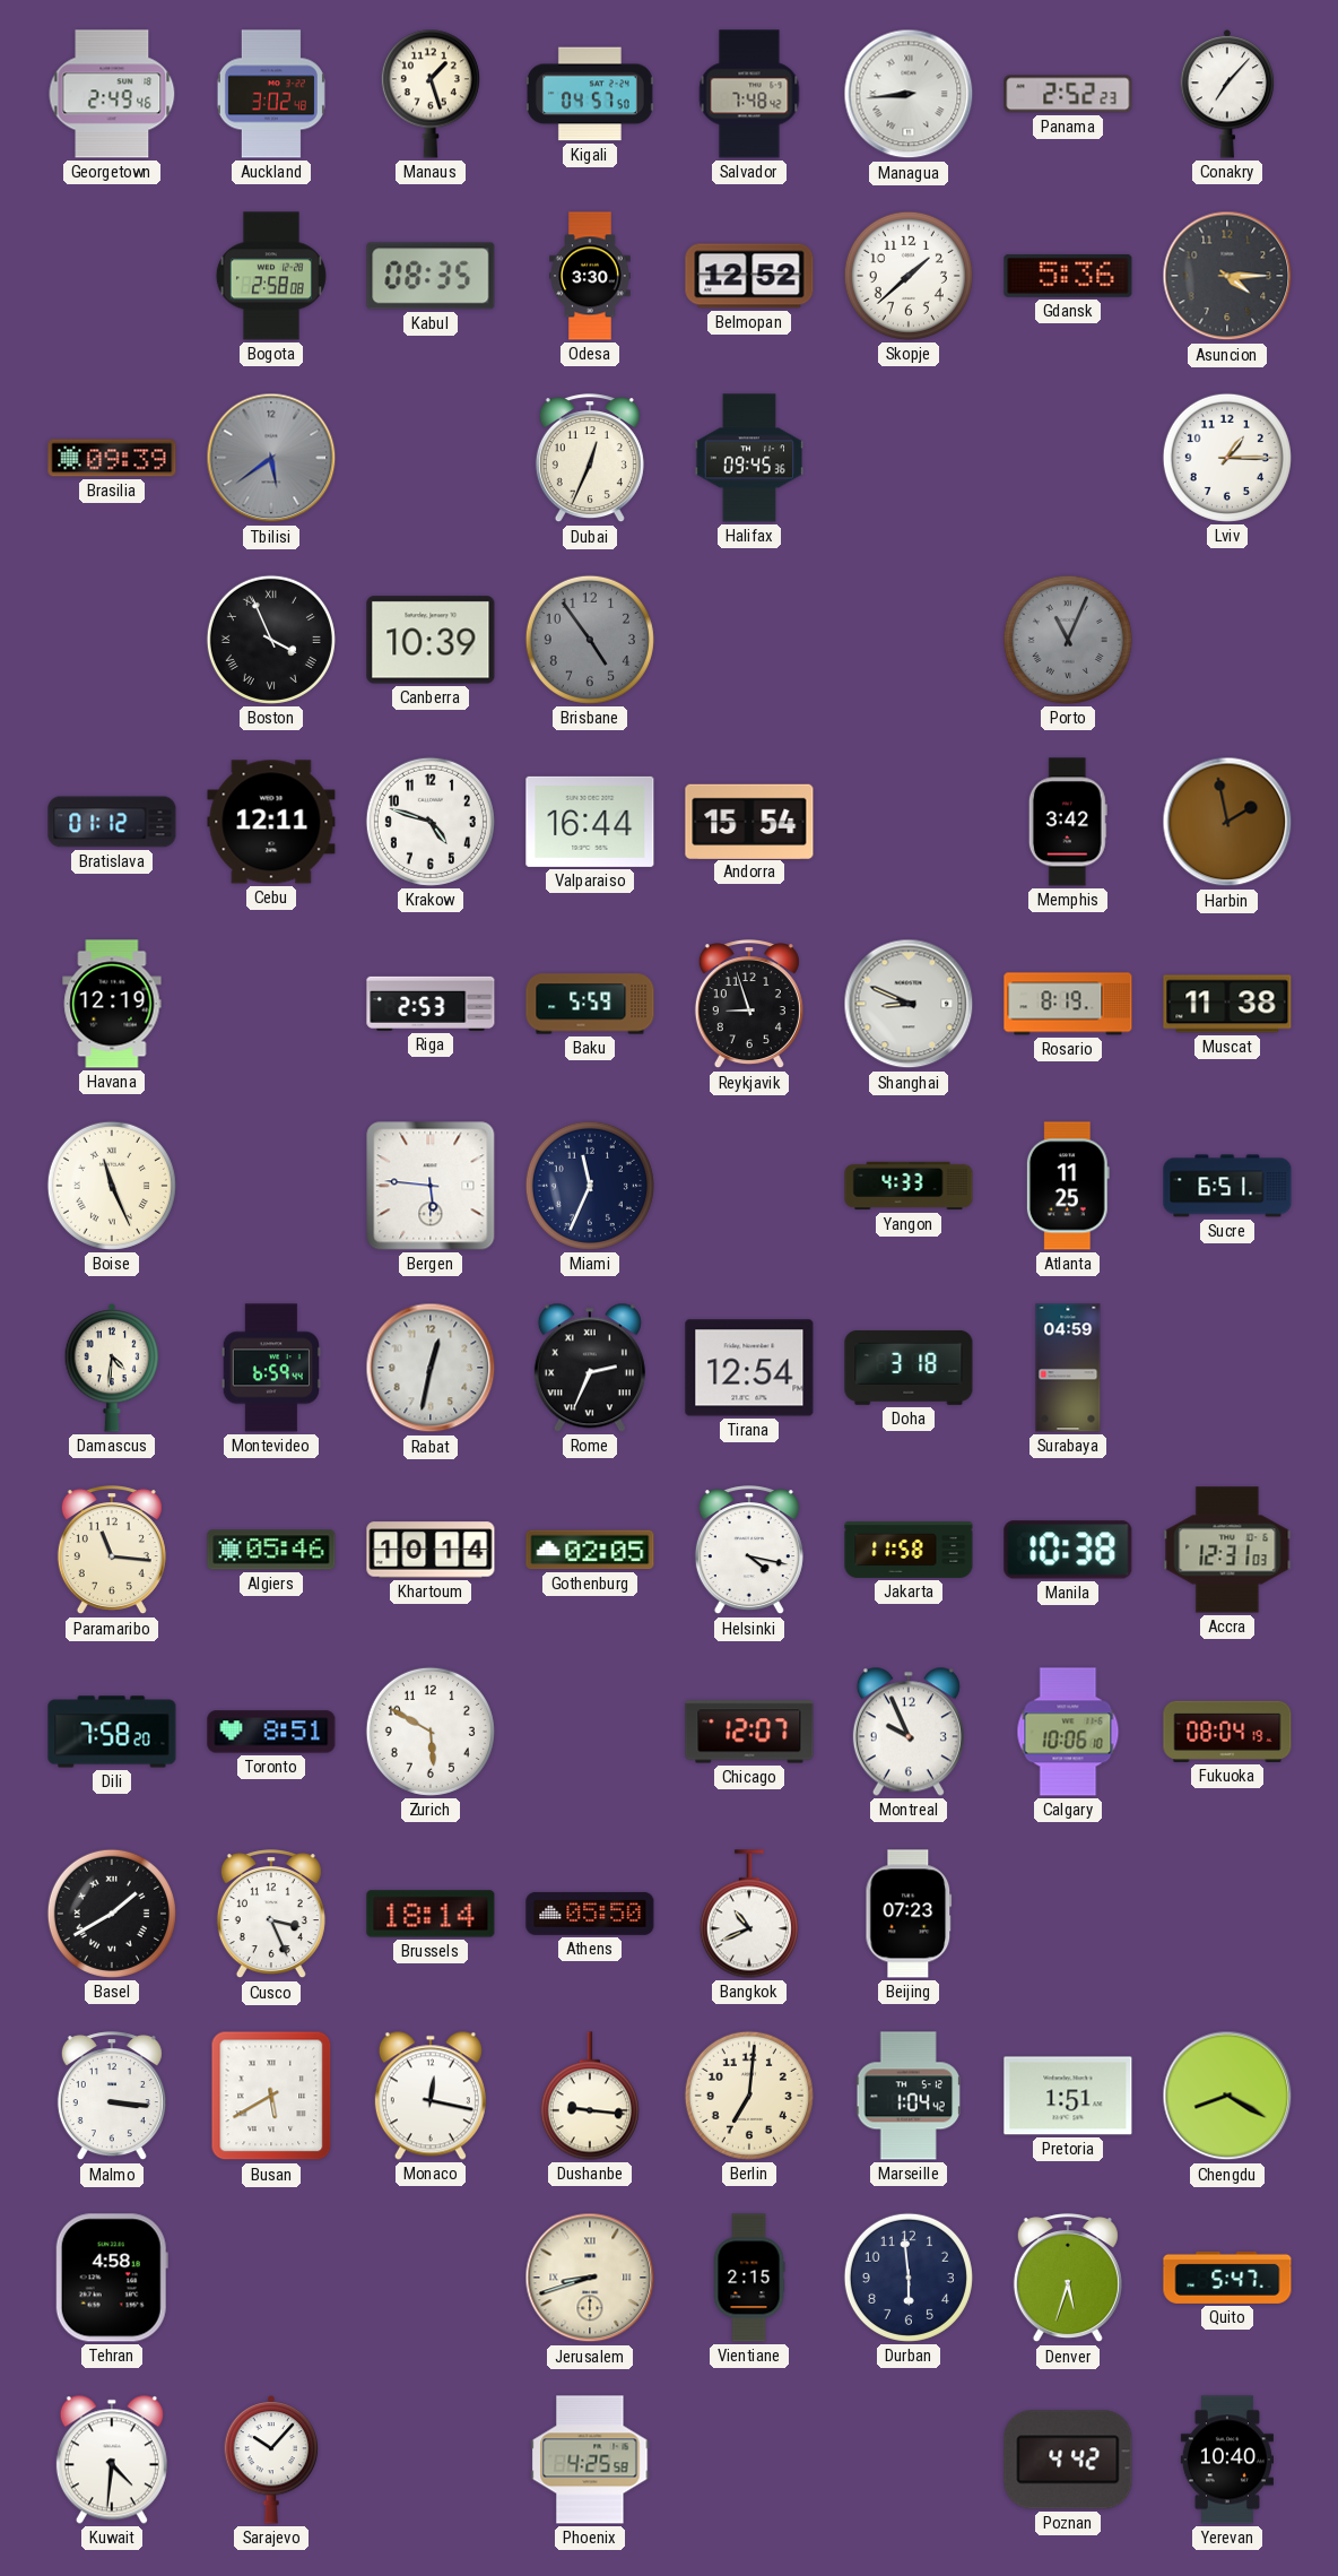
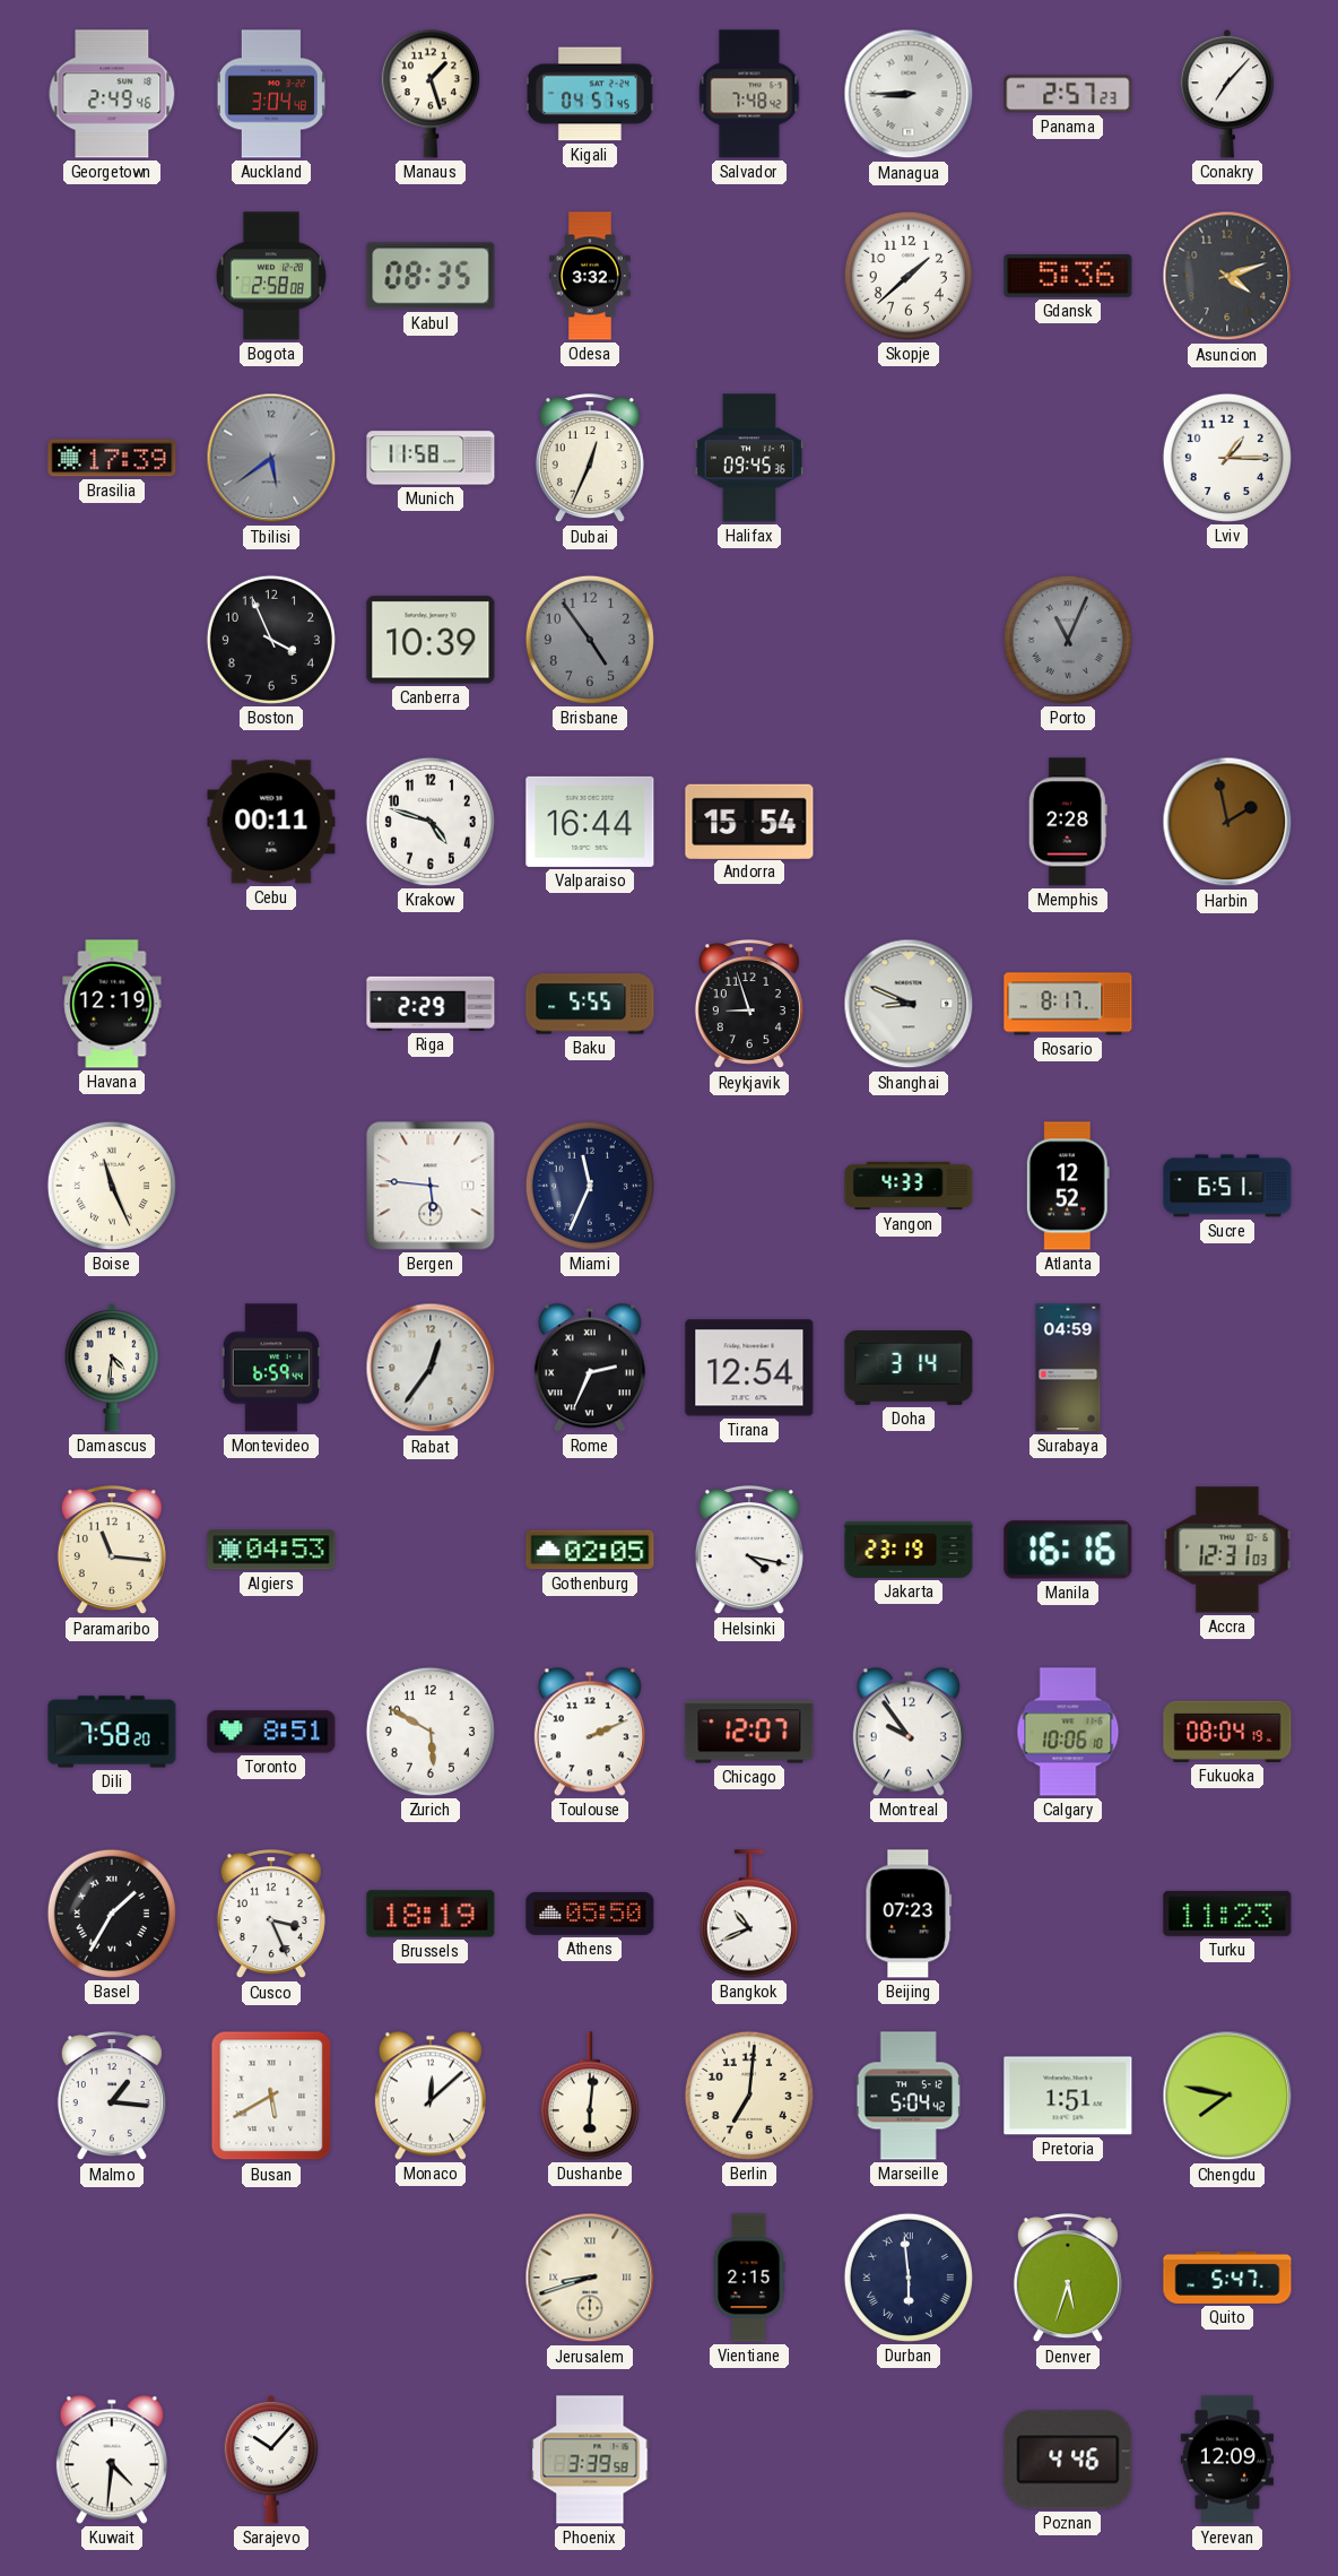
Auckland: 3:02 -> 3:04
Kigali: 04:57:50 -> 04:57:45
Managua: 8:44 -> 8:45
Panama: 2:52 -> 2:57
Odesa: 3:30 -> 3:32
Belmopan: 12:52 -> none
Asuncion: 4:15 -> 4:12
Brasilia: 09:39 -> 17:39
Munich: none -> 11:58
Boston numerals: Roman -> Arabic
Bratislava: 01:12 -> none
Cebu: 12:11 -> 00:11
Memphis: 3:42 -> 2:28
Riga: 2:53 -> 2:29
Baku: 5:59 -> 5:55
Rosario: 8:19 -> 8:17
Muscat: 11:38 -> none
Atlanta: 11:25 -> 12:52
Rabat: 12:32 -> 12:36
Doha: 3:18 -> 3:14
Algiers: 05:46 -> 04:53
Khartoum: 10:14 -> none
Jakarta: 11:58 -> 23:19
Manila: 10:38 -> 16:16
Toulouse: none -> 2:11
Montreal: 9:56 -> 9:54
Basel: 1:40 -> 1:35
Brussels: 18:14 -> 18:19
Turku: none -> 11:23
Malmo: 3:16 -> 1:16
Monaco: 12:17 -> 12:08
Dushanbe: 9:16 -> 6:01
Marseille: 1:04 -> 5:04
Chengdu: 8:20 -> 7:47
Tehran: 4:58 -> none
Durban numerals: Arabic -> Roman
Phoenix: 4:25 -> 3:39
Poznan: 4:42 -> 4:46
Yerevan: 10:40 -> 12:09
